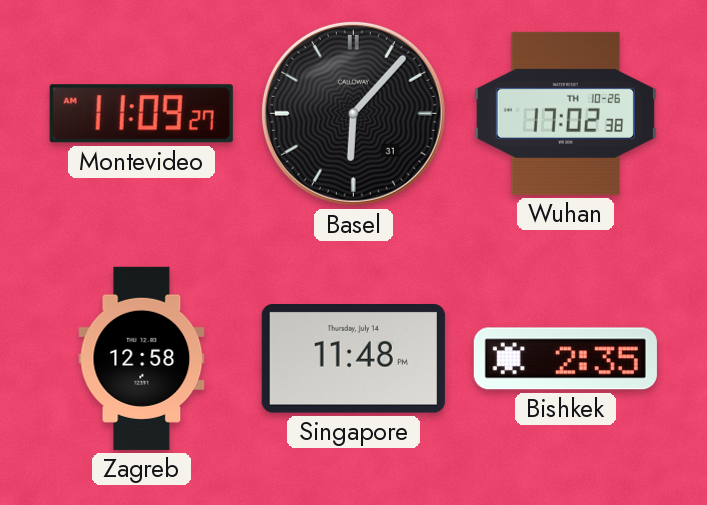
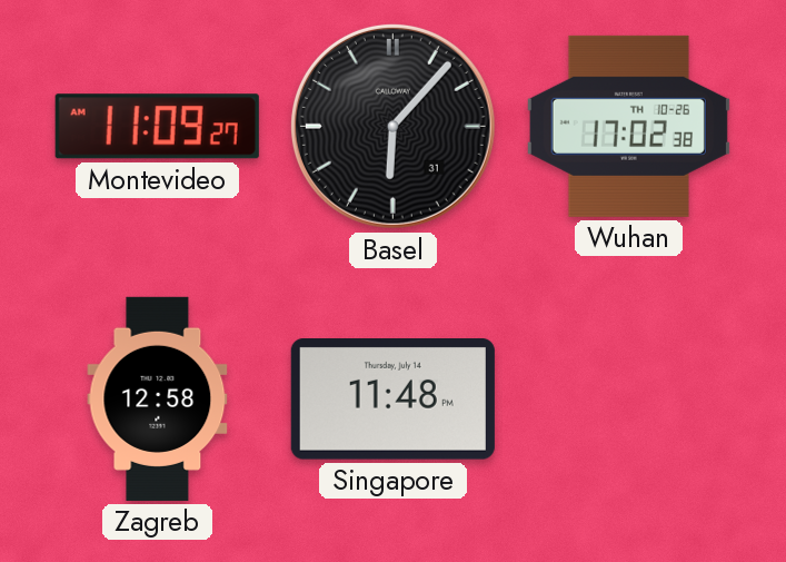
Bishkek: 2:35 -> none
